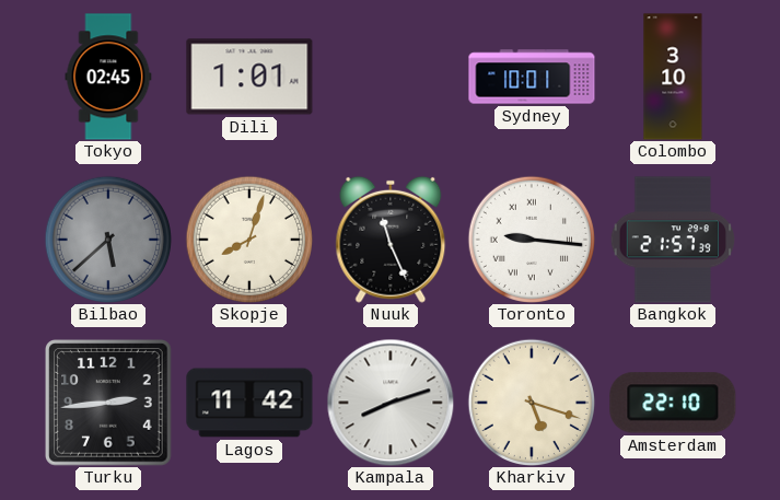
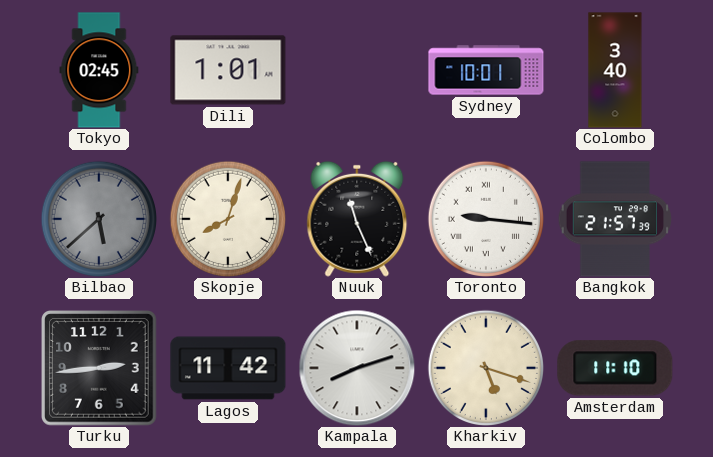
Colombo: 3:10 -> 3:40
Amsterdam: 22:10 -> 11:10
